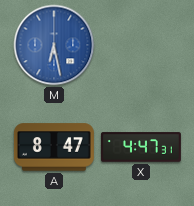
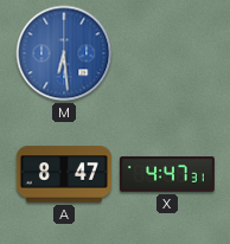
M: 6:28 -> 6:29
